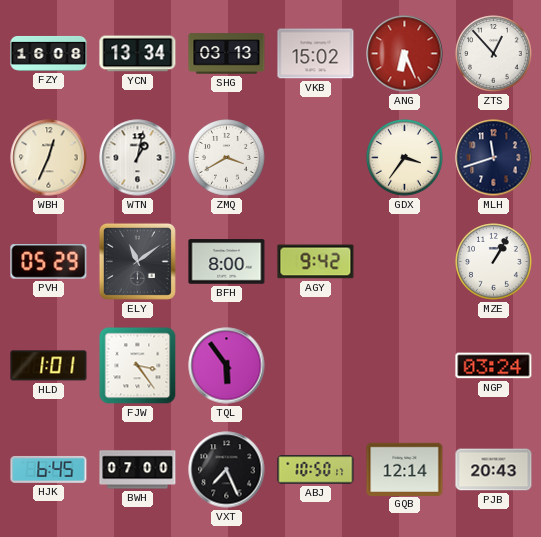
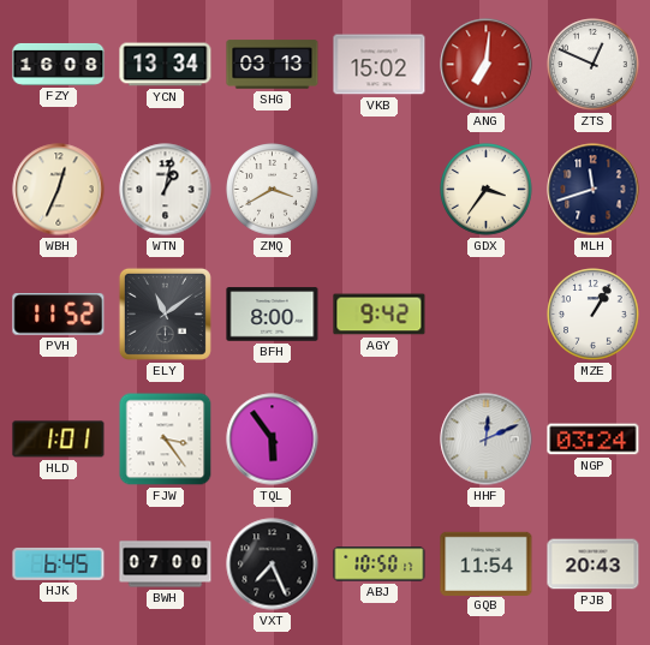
ANG: 6:26 -> 7:01
ZTS: 12:53 -> 12:49
PVH: 05:29 -> 11:52
HHF: none -> 12:11
GQB: 12:14 -> 11:54
